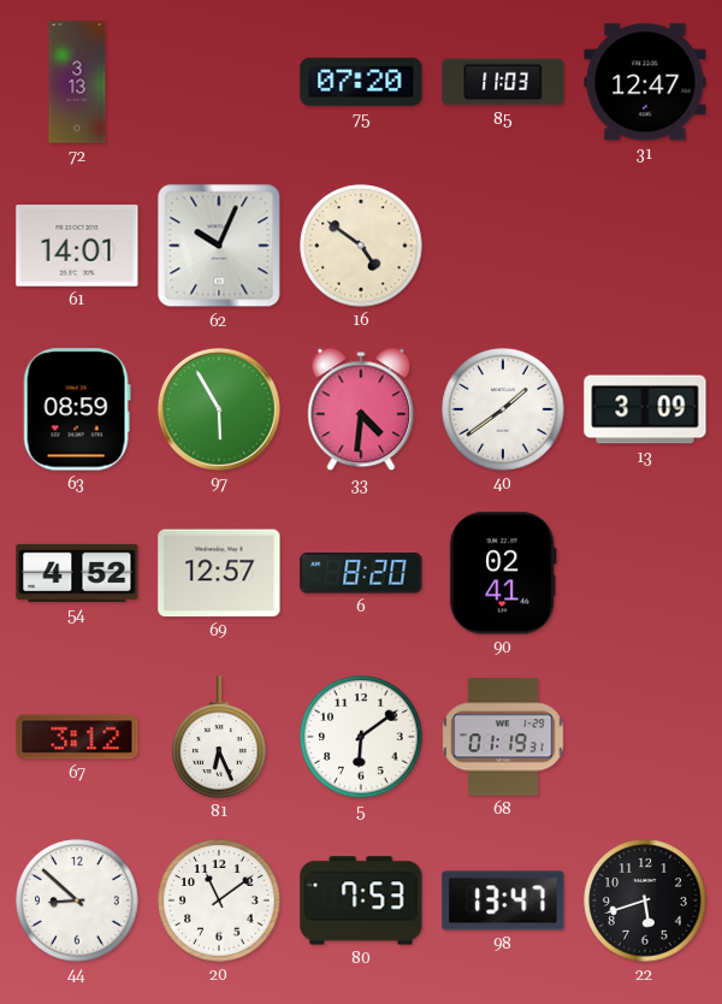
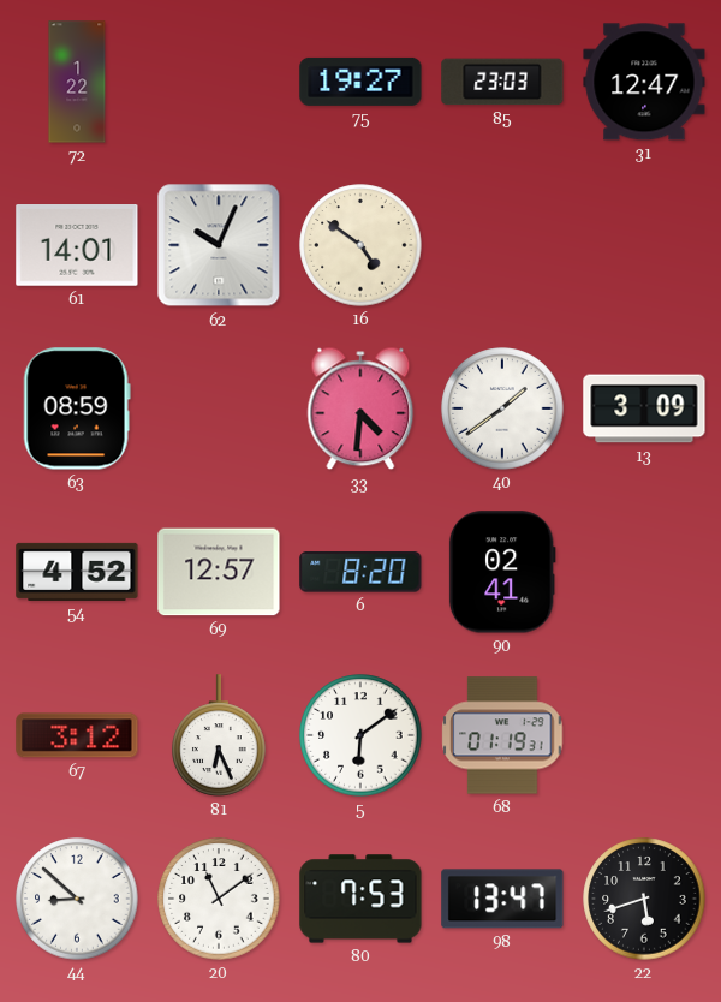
72: 3:13 -> 1:22
75: 07:20 -> 19:27
85: 11:03 -> 23:03
97: 5:55 -> none
